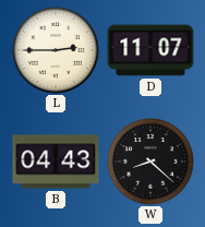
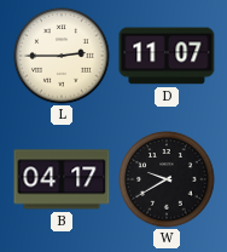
B: 04:43 -> 04:17
W: 8:22 -> 9:40
